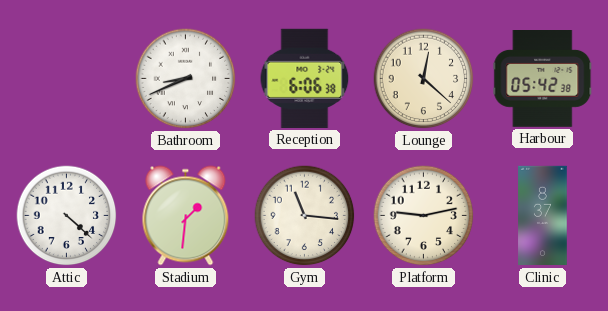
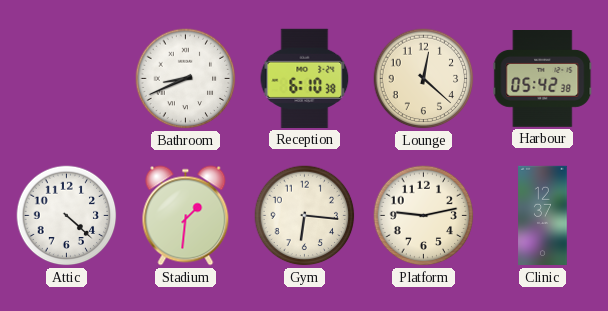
Reception: 6:06 -> 6:10
Gym: 11:16 -> 6:16
Clinic: 8:37 -> 12:37
